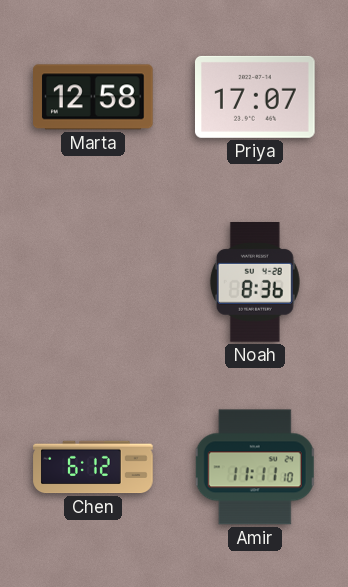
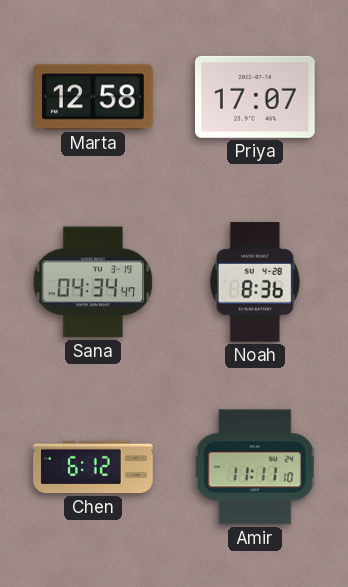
Sana: none -> 04:34
